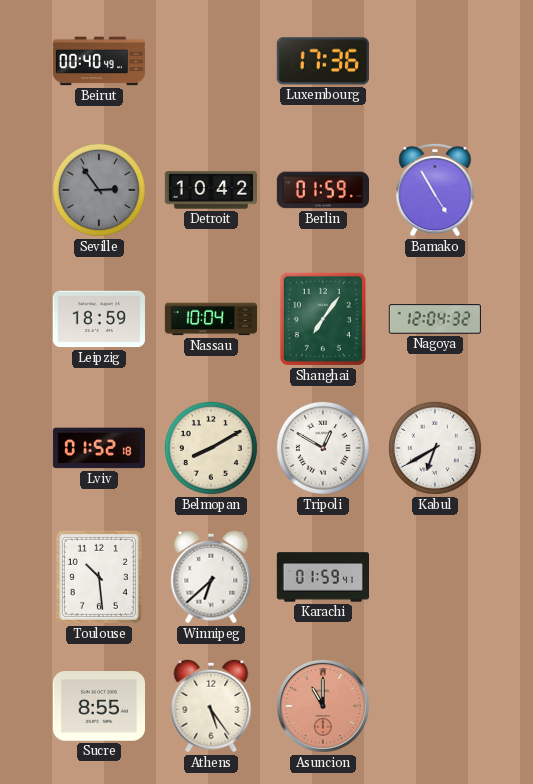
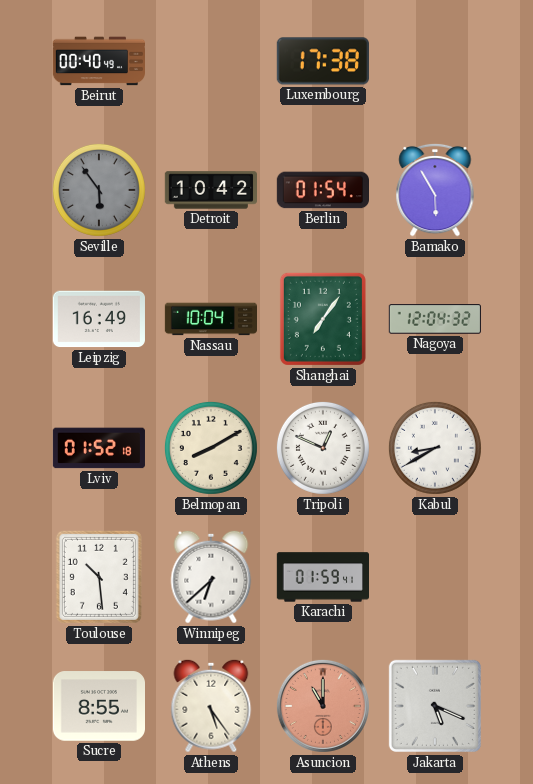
Luxembourg: 17:36 -> 17:38
Seville: 2:54 -> 5:54
Berlin: 01:59 -> 01:54
Bamako: 4:55 -> 5:55
Leipzig: 18:59 -> 16:49
Tripoli: 12:50 -> 12:49
Kabul: 6:40 -> 8:40
Jakarta: none -> 5:19
